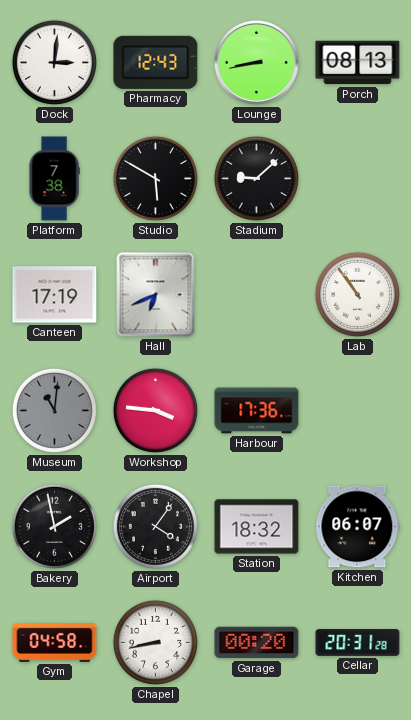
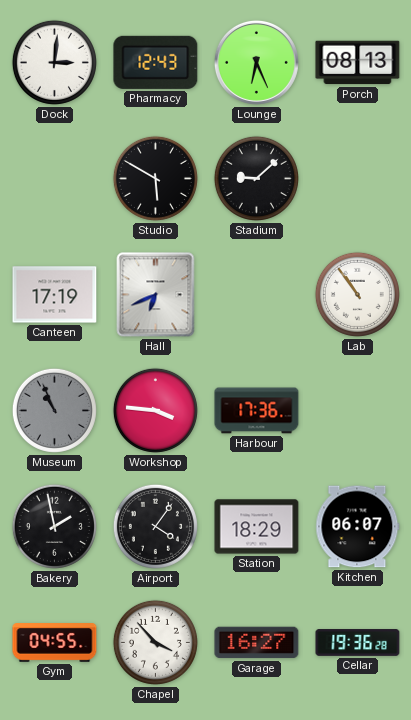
Lounge: 8:43 -> 6:26
Platform: 7:38 -> none
Museum: 11:01 -> 10:56
Station: 18:32 -> 18:29
Gym: 04:58 -> 04:55
Chapel: 8:43 -> 3:53
Garage: 00:20 -> 16:27
Cellar: 20:31 -> 19:36
